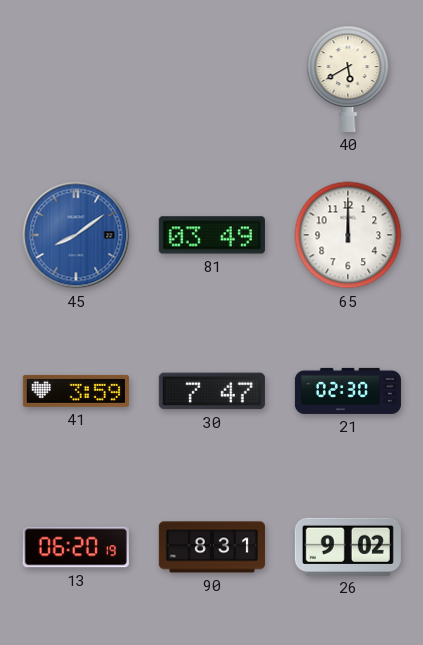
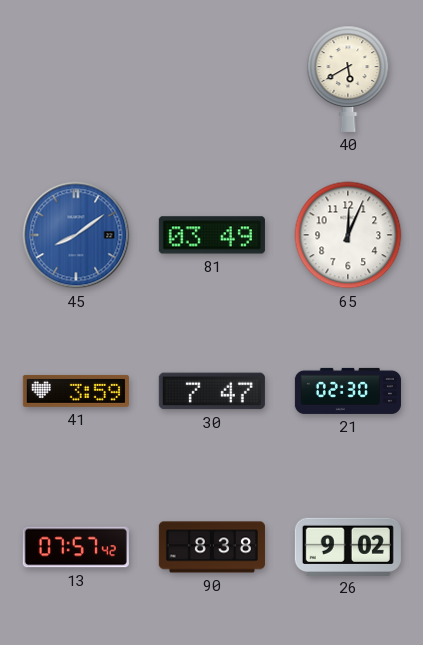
65: 12:00 -> 12:04
13: 06:20 -> 07:57
90: 8:31 -> 8:38
